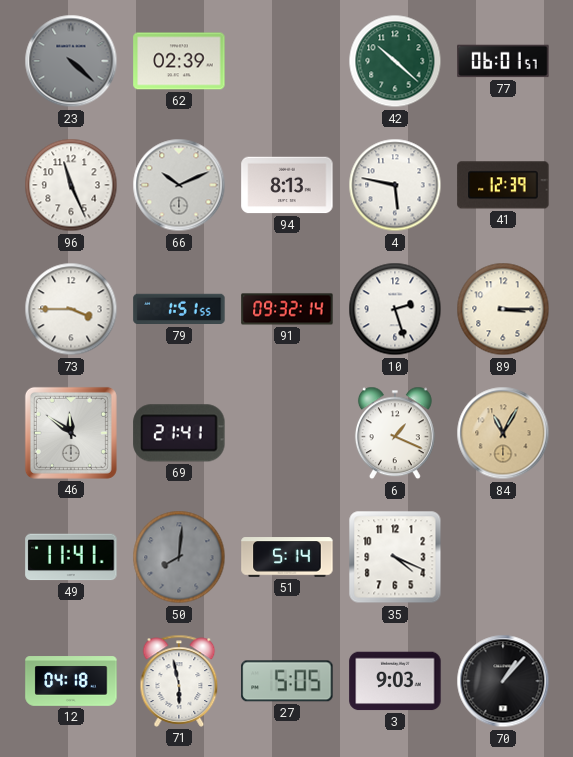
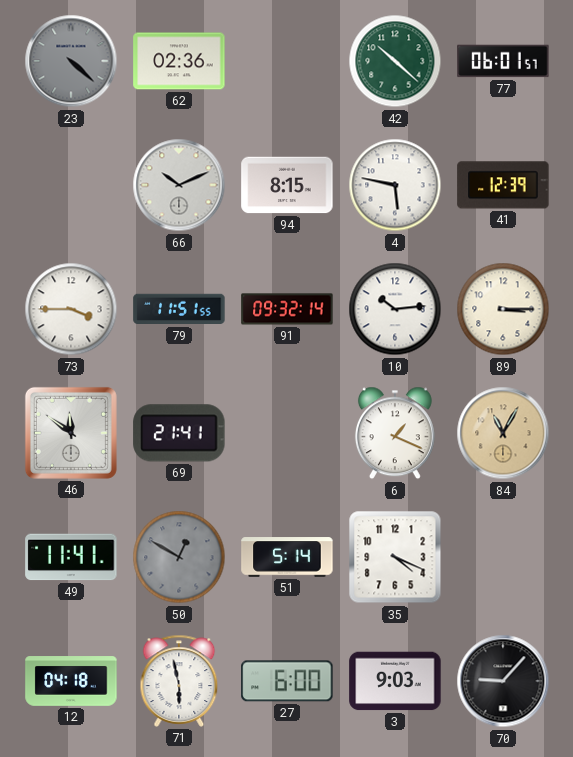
62: 02:39 -> 02:36
96: 11:26 -> none
94: 8:13 -> 8:15
79: 1:51 -> 11:51
10: 2:27 -> 10:14
50: 8:01 -> 12:50
27: 5:05 -> 6:00
70: 1:07 -> 9:07
